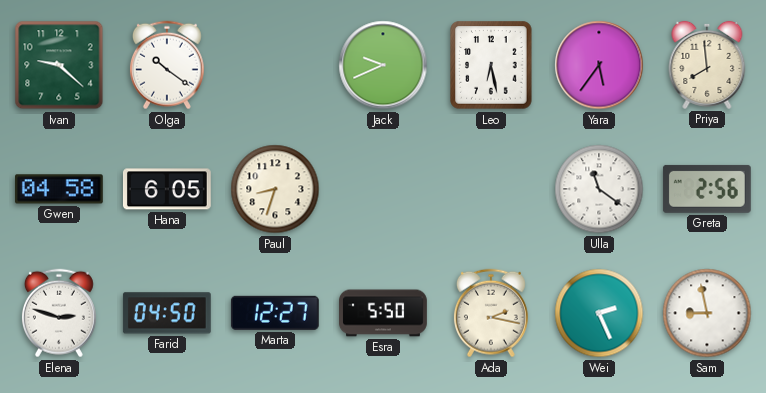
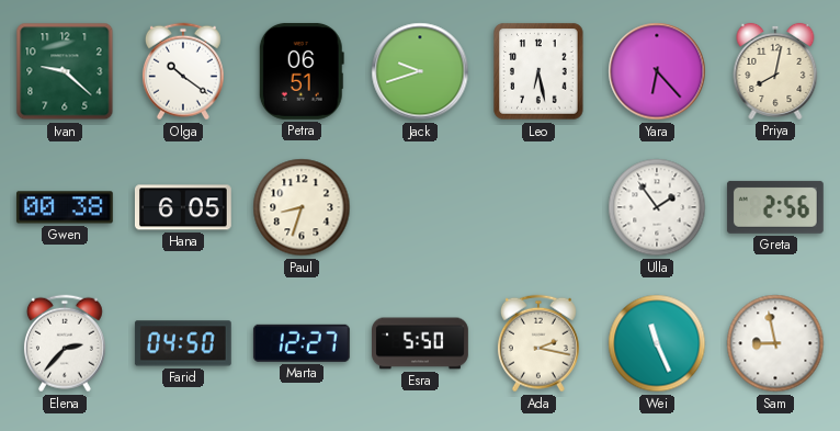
Petra: none -> 06:51
Jack: 9:41 -> 9:42
Yara: 5:36 -> 6:23
Priya: 7:59 -> 8:02
Gwen: 04:58 -> 00:38
Ulla: 11:21 -> 1:54
Elena: 2:48 -> 2:37
Wei: 2:26 -> 11:26
